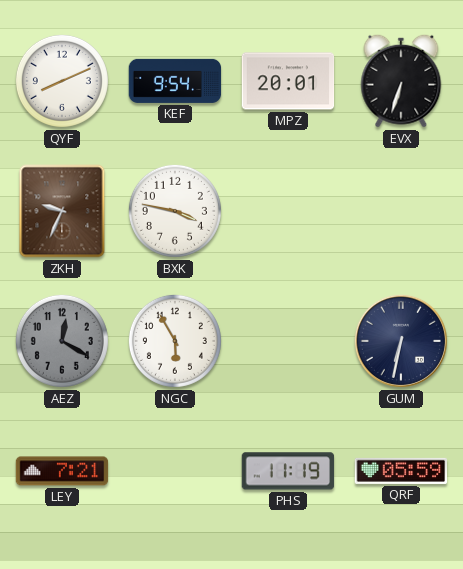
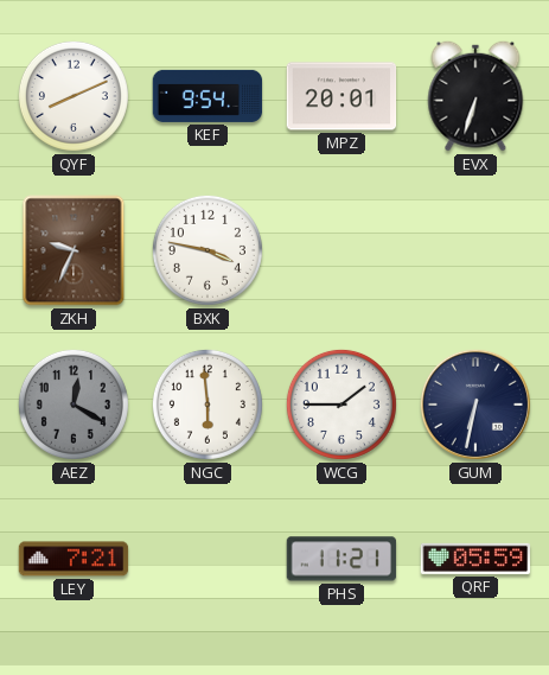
NGC: 5:55 -> 5:59
WCG: none -> 1:45
PHS: 11:19 -> 11:21
